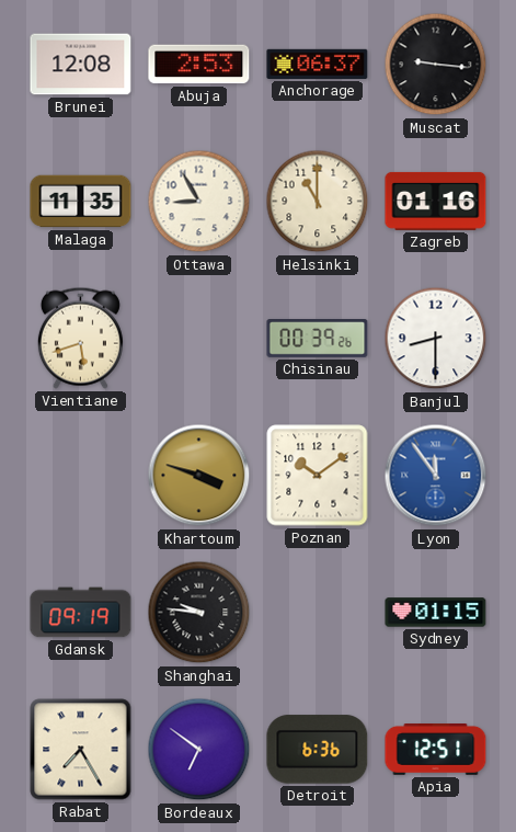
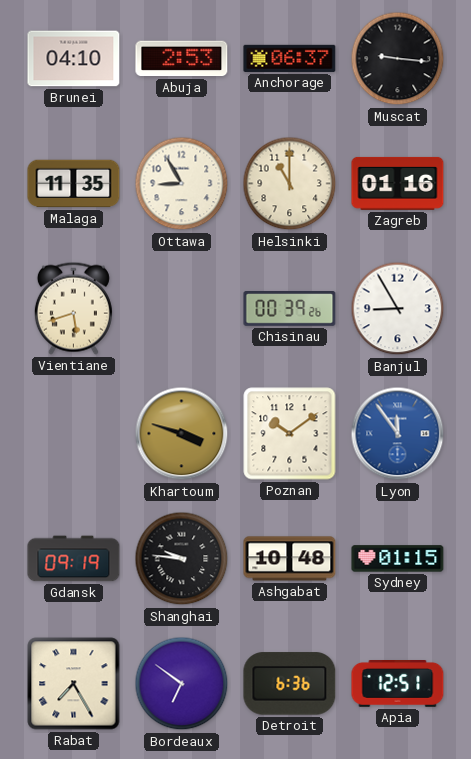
Brunei: 12:08 -> 04:10
Banjul: 8:30 -> 8:55
Ashgabat: none -> 10:48
